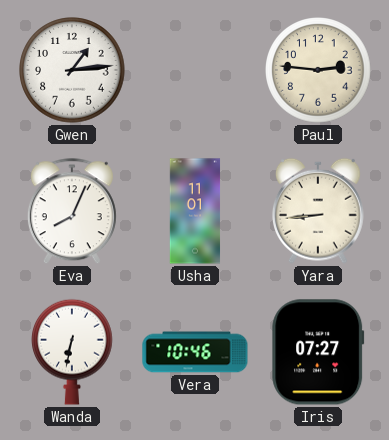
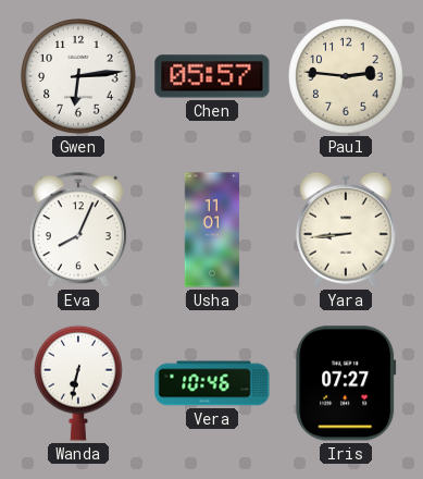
Gwen: 1:14 -> 6:14
Chen: none -> 05:57
